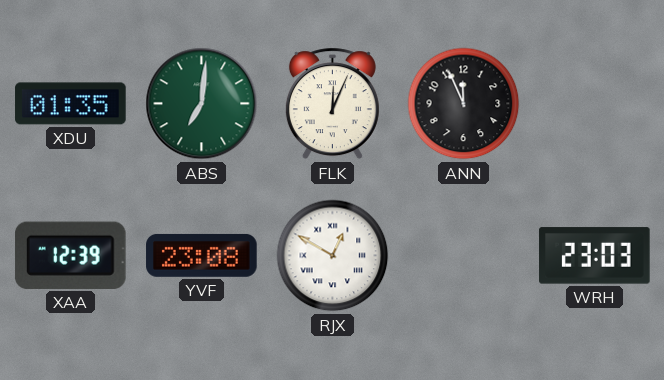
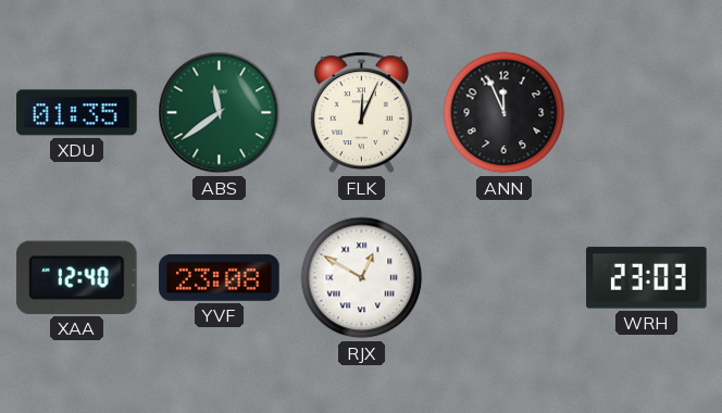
ABS: 7:01 -> 11:39
XAA: 12:39 -> 12:40
